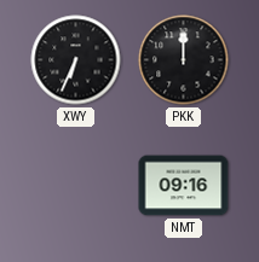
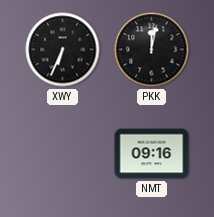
PKK: 12:00 -> 12:02
